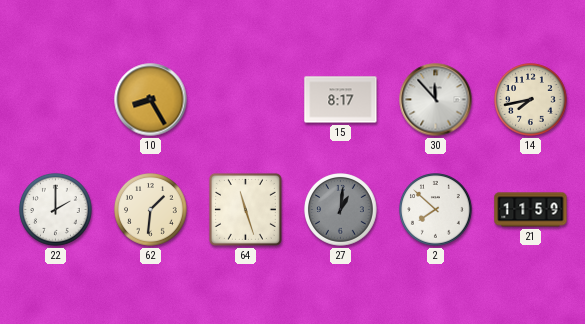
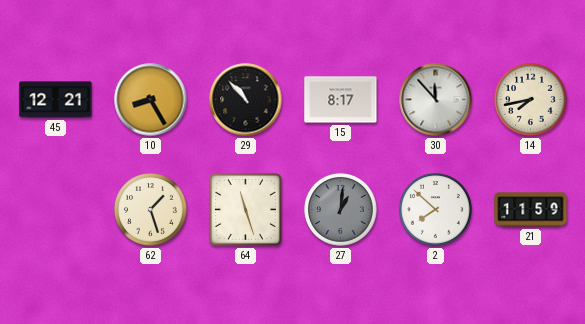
45: none -> 12:21
29: none -> 10:53
22: 2:00 -> none
62: 1:31 -> 1:27
